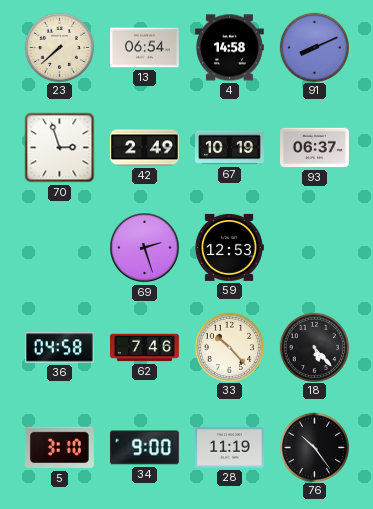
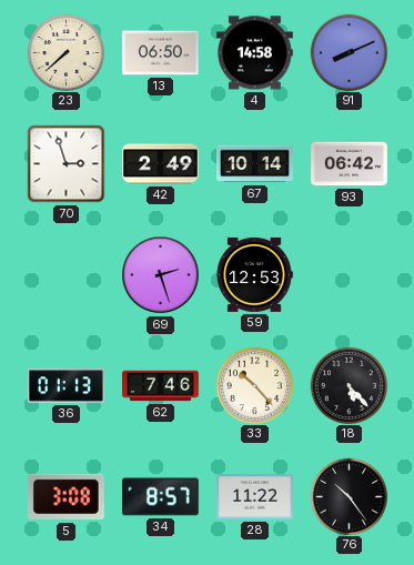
13: 06:54 -> 06:50
67: 10:19 -> 10:14
93: 06:37 -> 06:42
36: 04:58 -> 01:13
5: 3:10 -> 3:08
34: 9:00 -> 8:57
28: 11:19 -> 11:22
